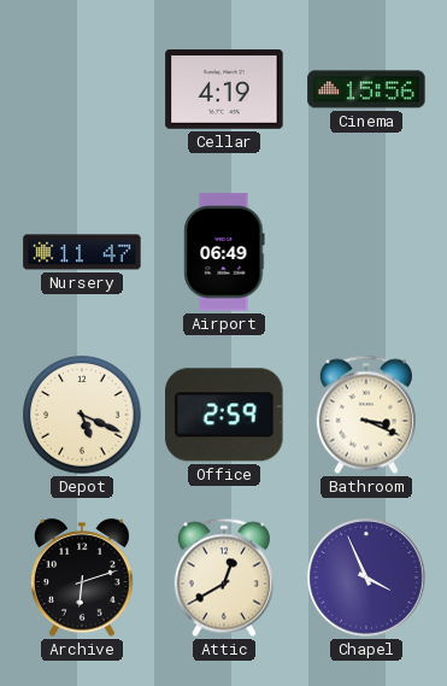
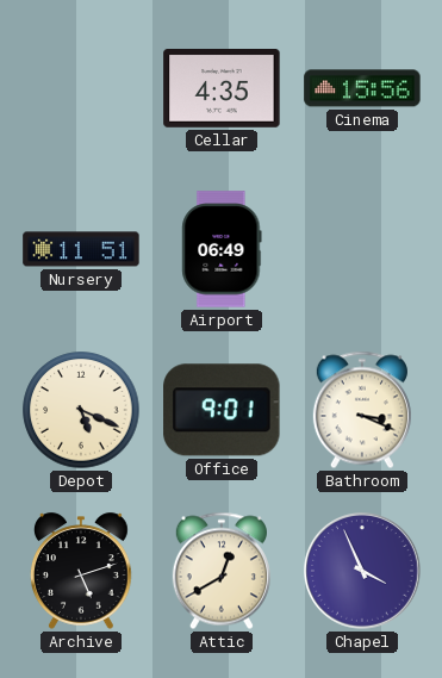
Cellar: 4:19 -> 4:35
Nursery: 11:47 -> 11:51
Office: 2:59 -> 9:01
Archive: 6:12 -> 5:12
